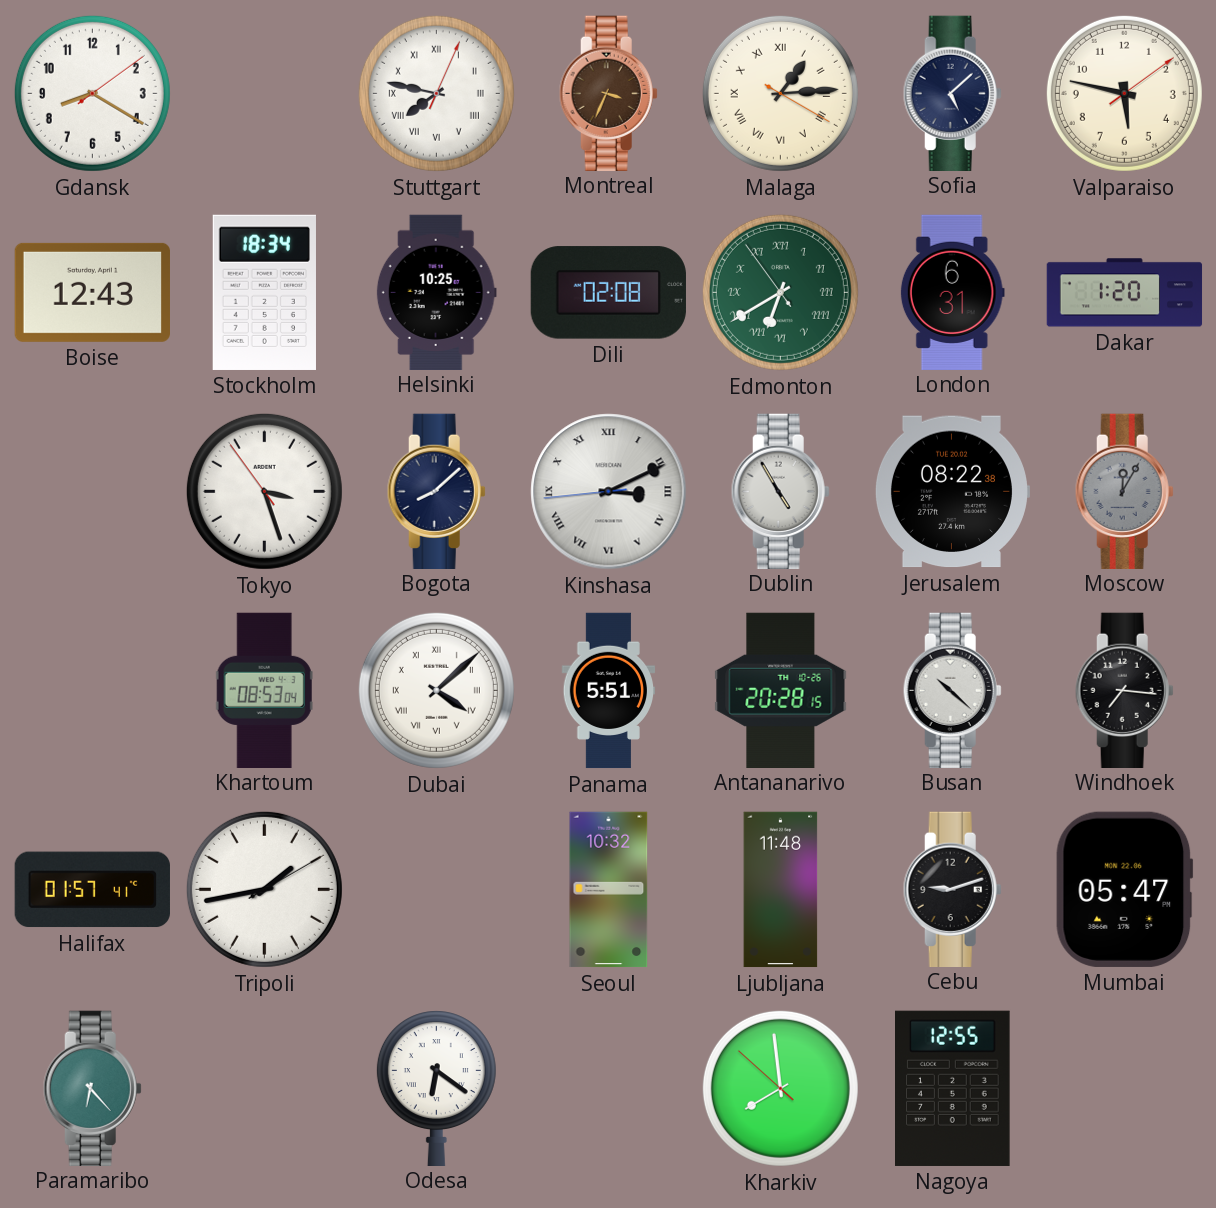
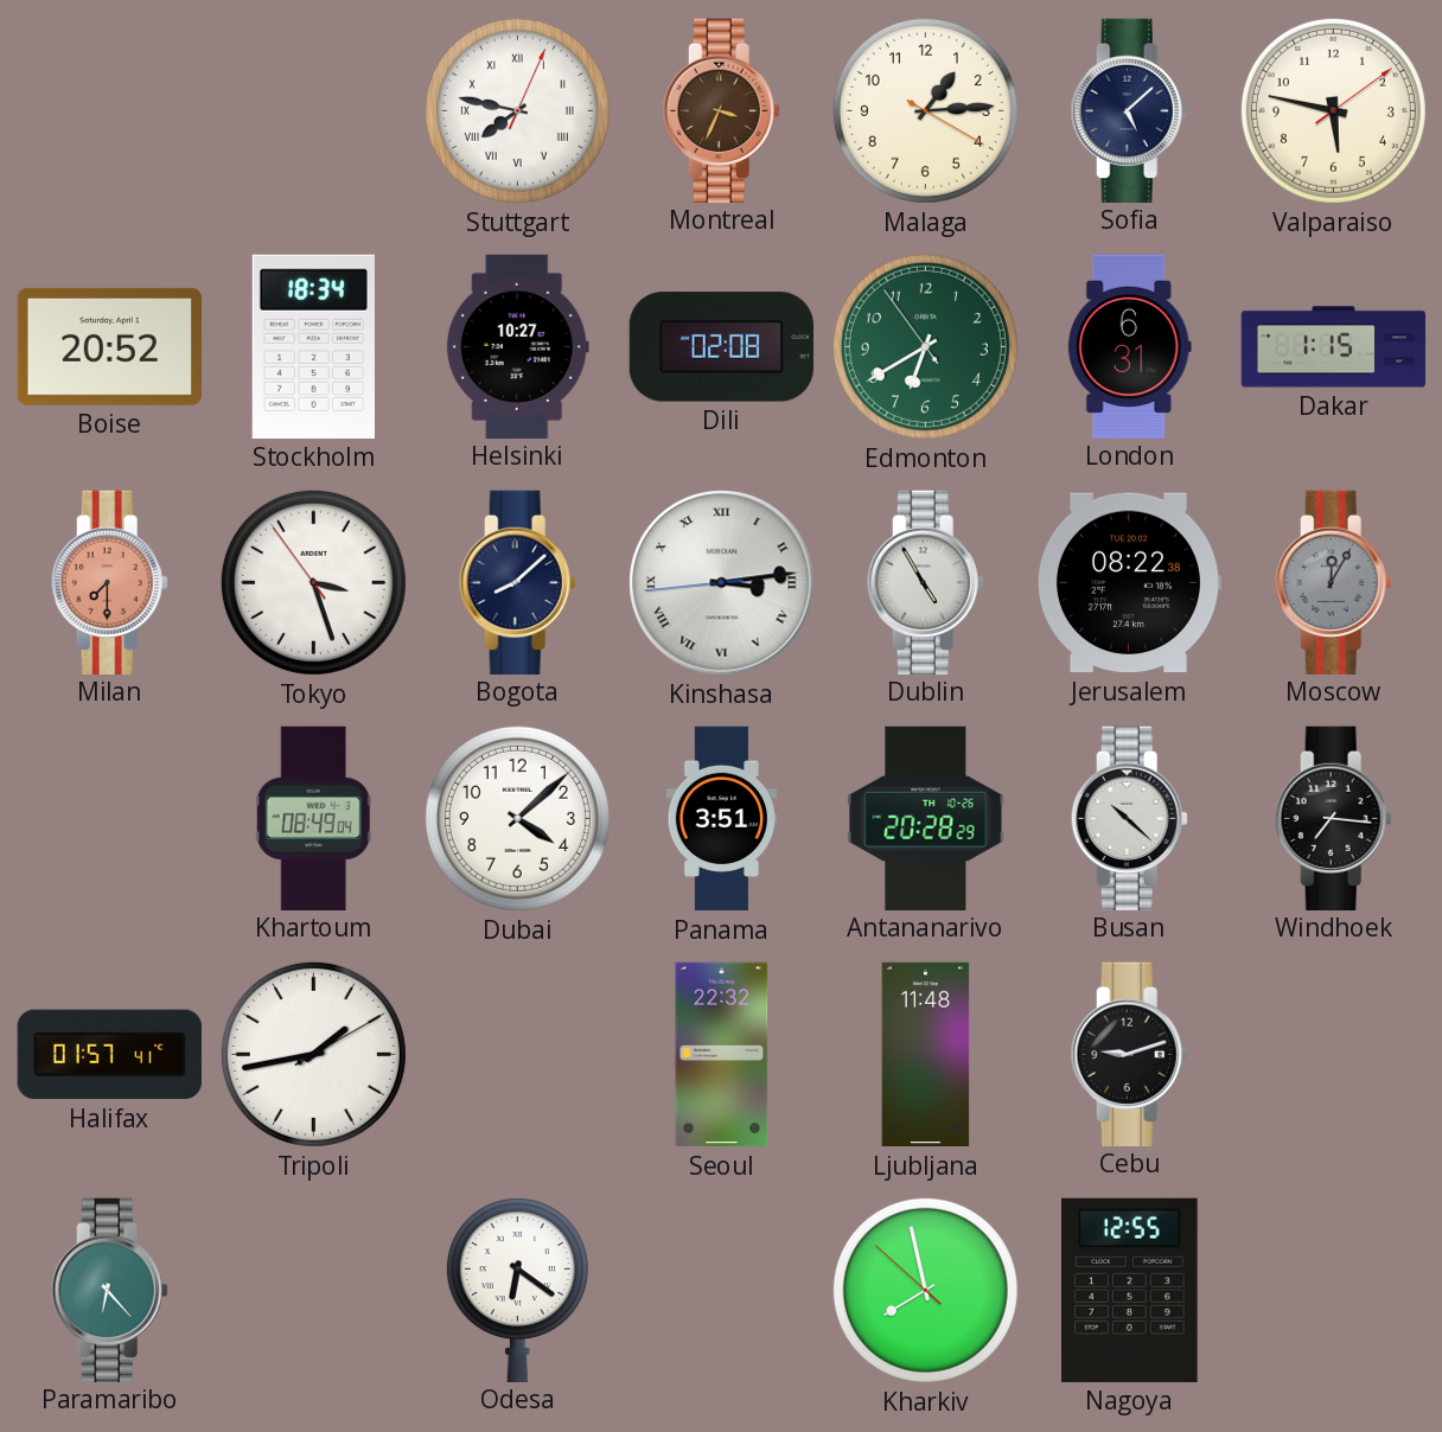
Gdansk: 8:20 -> none
Malaga numerals: Roman -> Arabic
Boise: 12:43 -> 20:52
Helsinki: 10:25 -> 10:27
Edmonton numerals: Roman -> Arabic
Dakar: 1:20 -> 1:15
Milan: none -> 7:30
Kinshasa: 3:10 -> 3:13
Khartoum: 08:53 -> 08:49
Dubai numerals: Roman -> Arabic
Panama: 5:51 -> 3:51
Antananarivo: 20:28:15 -> 20:28:29
Seoul: 10:32 -> 22:32
Mumbai: 05:47 -> none
Kharkiv: 7:58 -> 7:57
